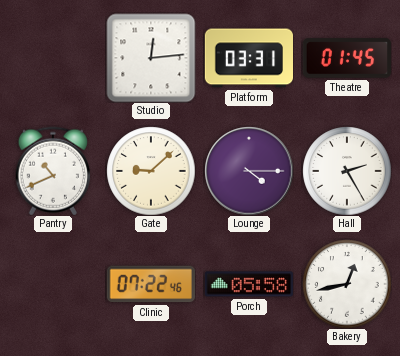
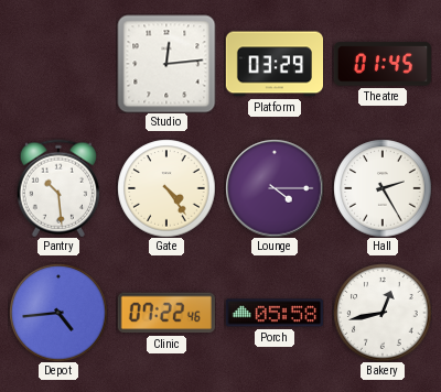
Platform: 03:31 -> 03:29
Pantry: 10:41 -> 10:29
Gate: 9:08 -> 4:24
Depot: none -> 4:44
